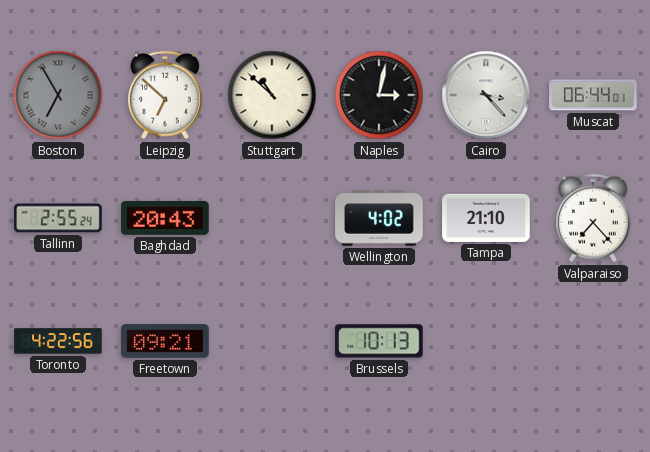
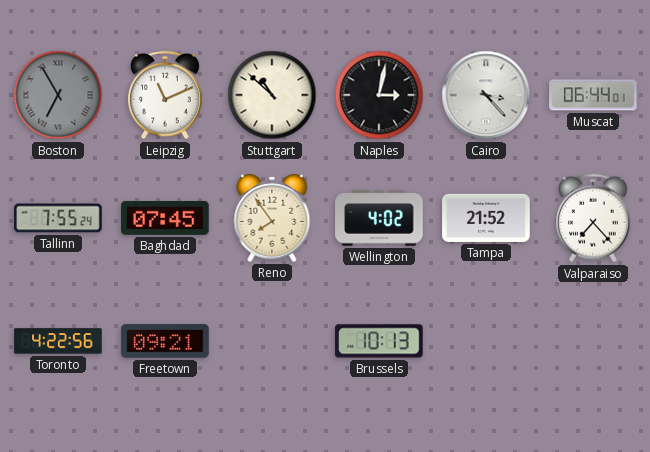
Leipzig: 6:52 -> 11:11
Tallinn: 2:55 -> 7:55
Baghdad: 20:43 -> 07:45
Reno: none -> 7:54
Tampa: 21:10 -> 21:52
